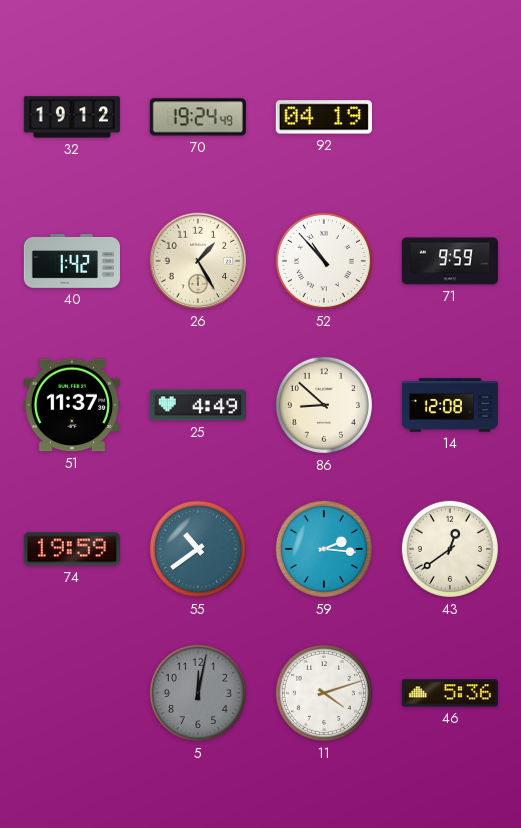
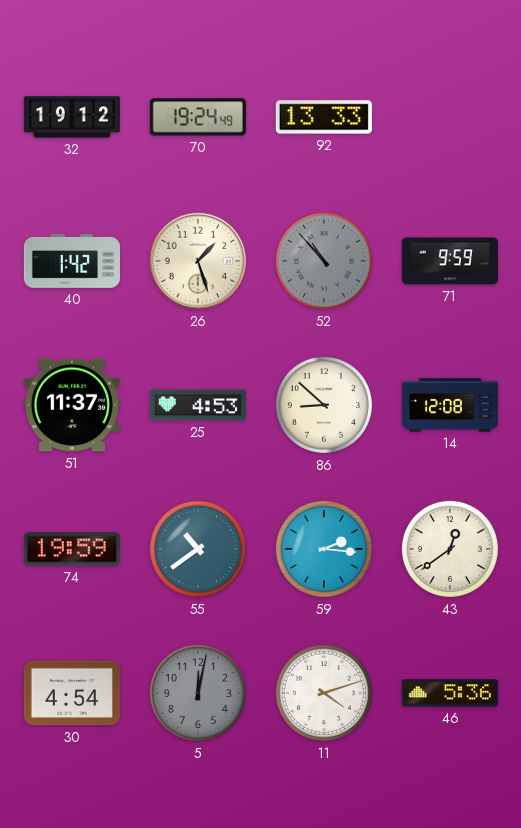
92: 04:19 -> 13:33
26: 1:25 -> 1:27
52 dial: white -> grey
25: 4:49 -> 4:53
30: none -> 4:54
